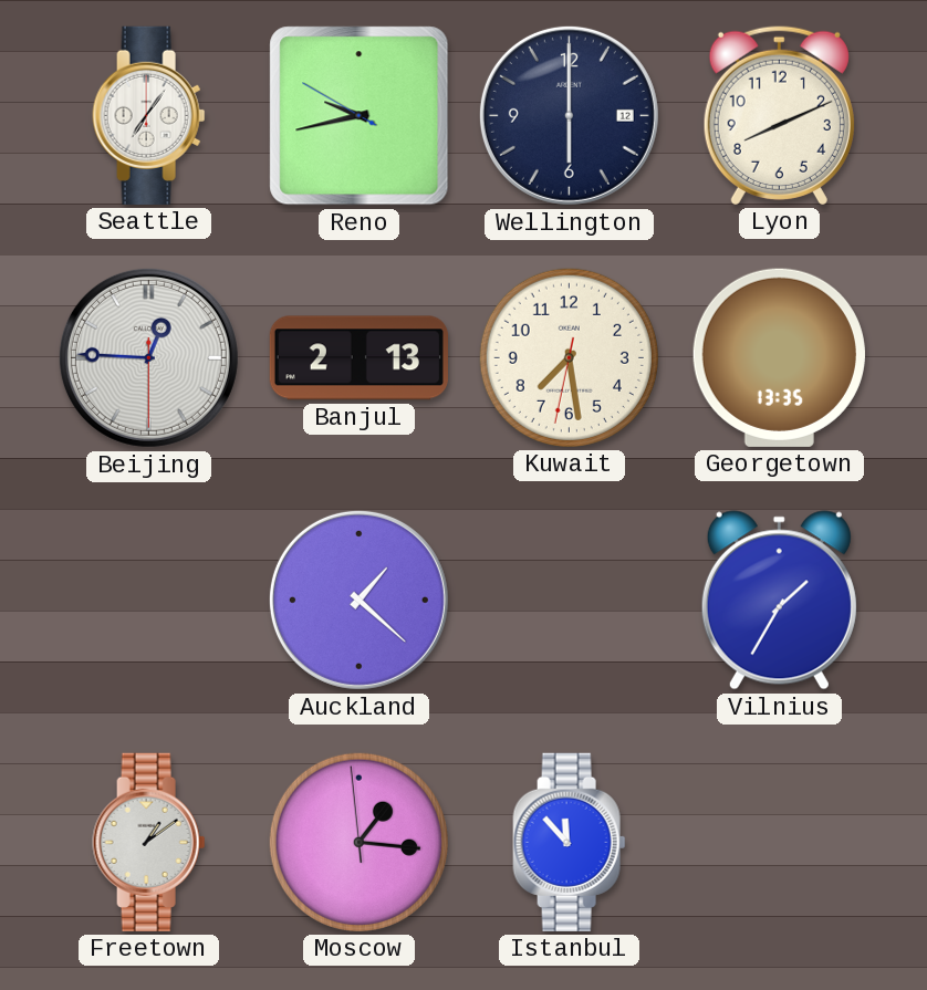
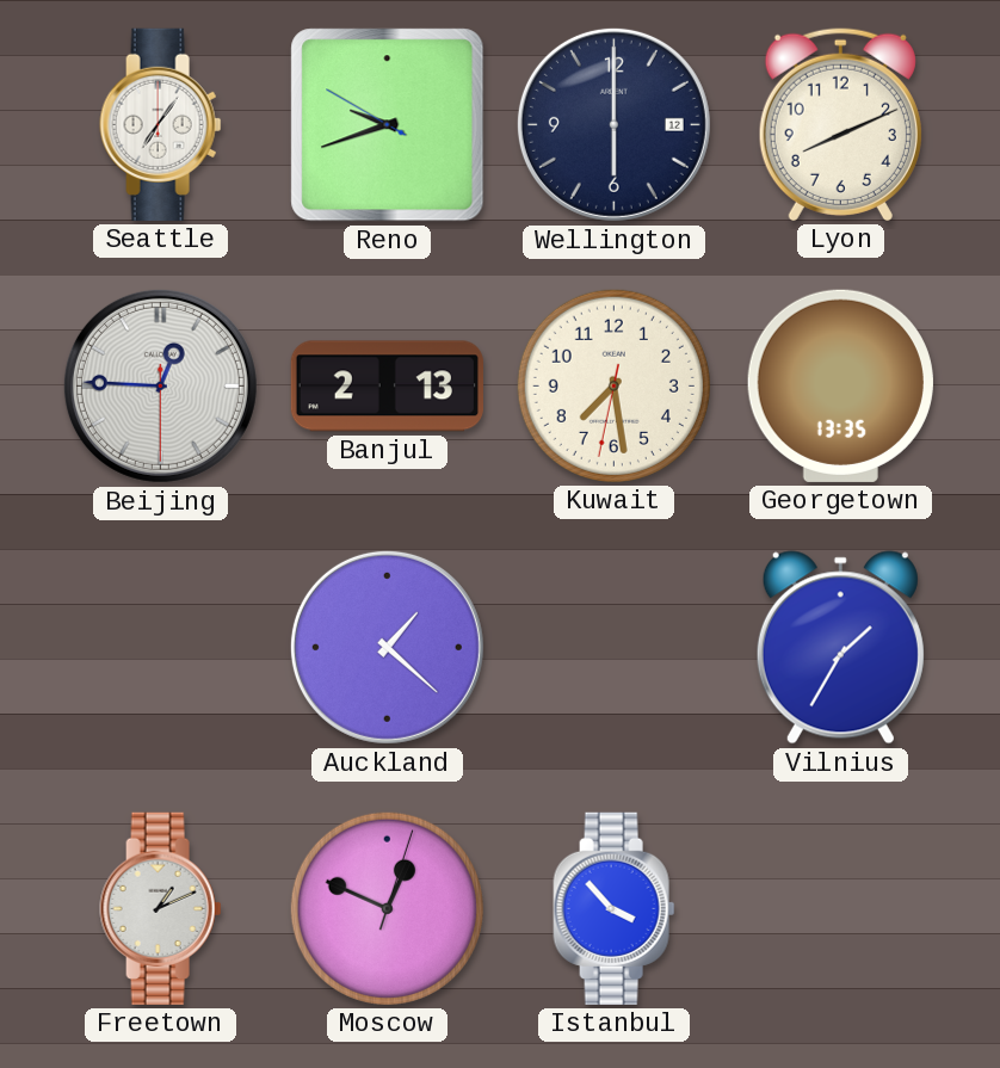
Reno: 9:42 -> 9:41
Freetown: 1:09 -> 1:11
Moscow: 1:15 -> 12:49
Istanbul: 11:53 -> 3:53
